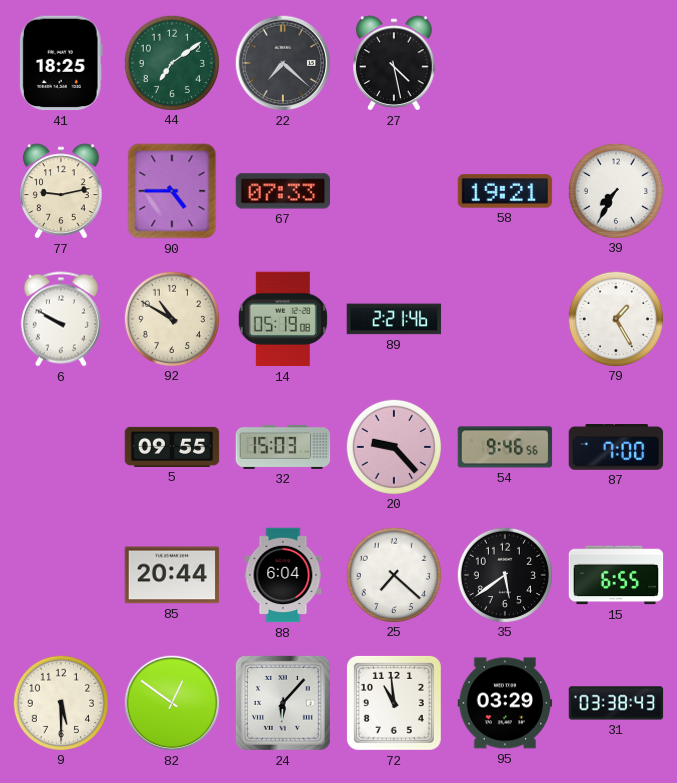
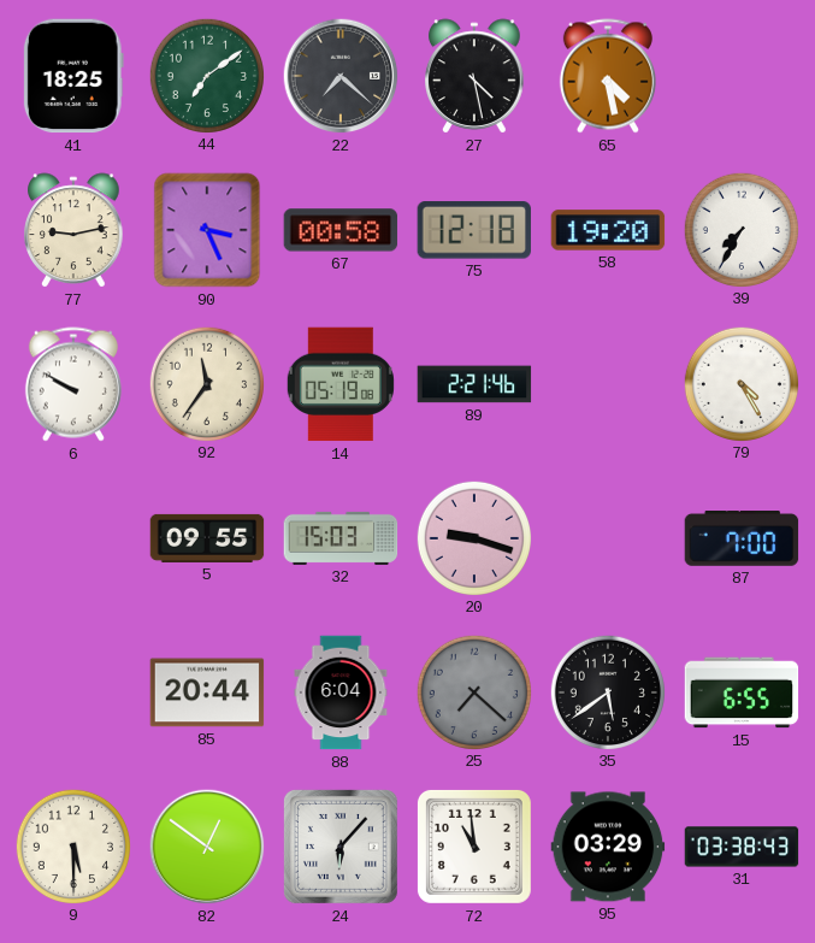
65: none -> 4:28
90: 4:45 -> 3:26
67: 07:33 -> 00:58
75: none -> 12:18
58: 19:21 -> 19:20
92: 10:50 -> 11:36
79: 1:25 -> 4:25
20: 9:23 -> 9:18
54: 9:46 -> none
25 dial: white -> grey
